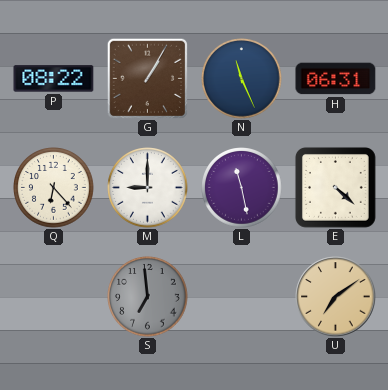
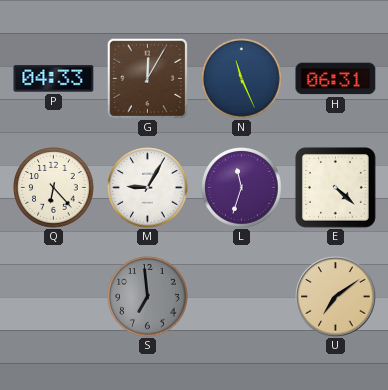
P: 08:22 -> 04:33
G: 1:05 -> 12:05
M: 9:00 -> 9:05
L: 11:28 -> 11:33
